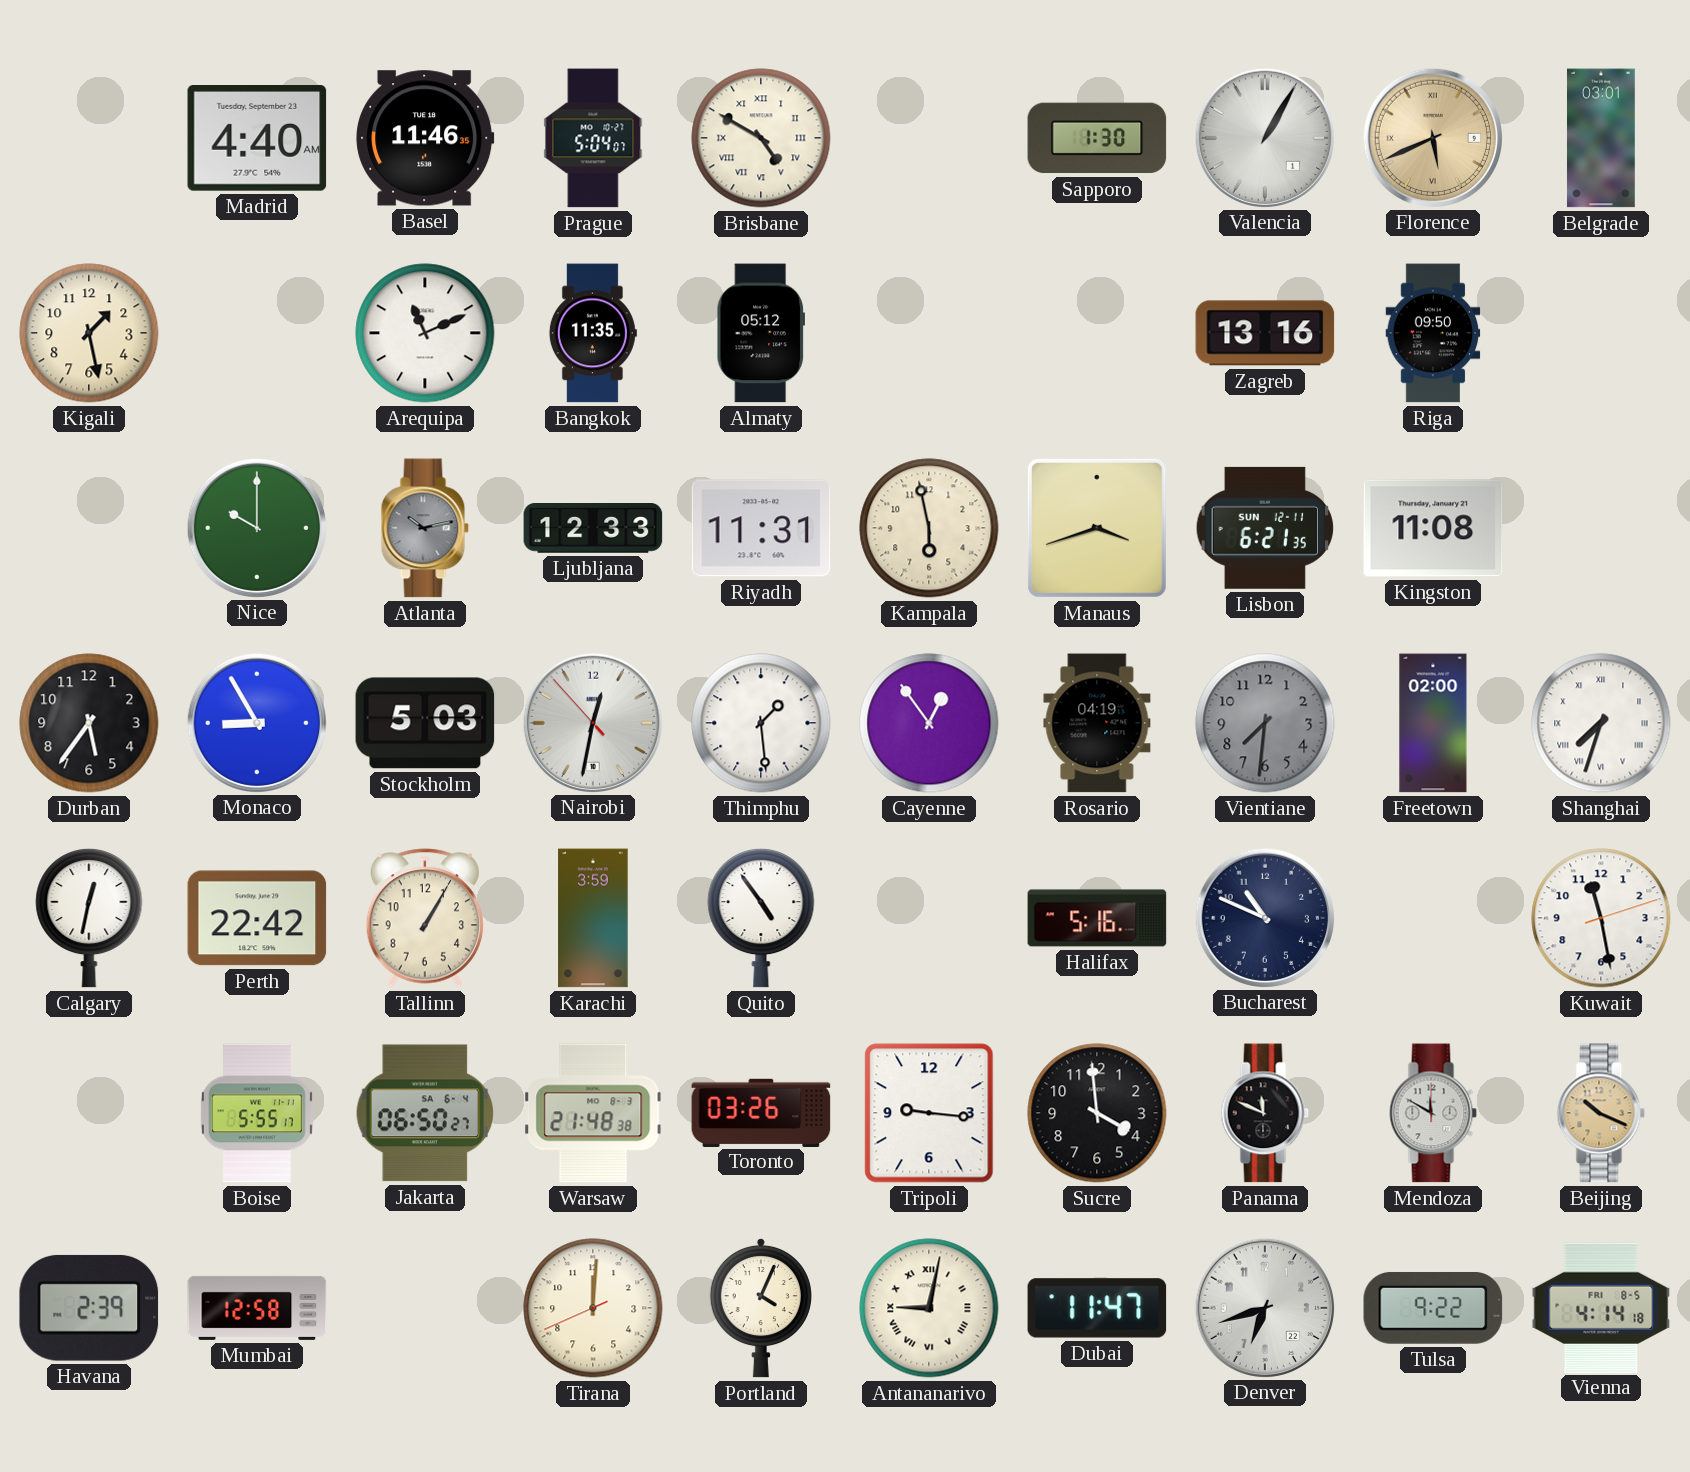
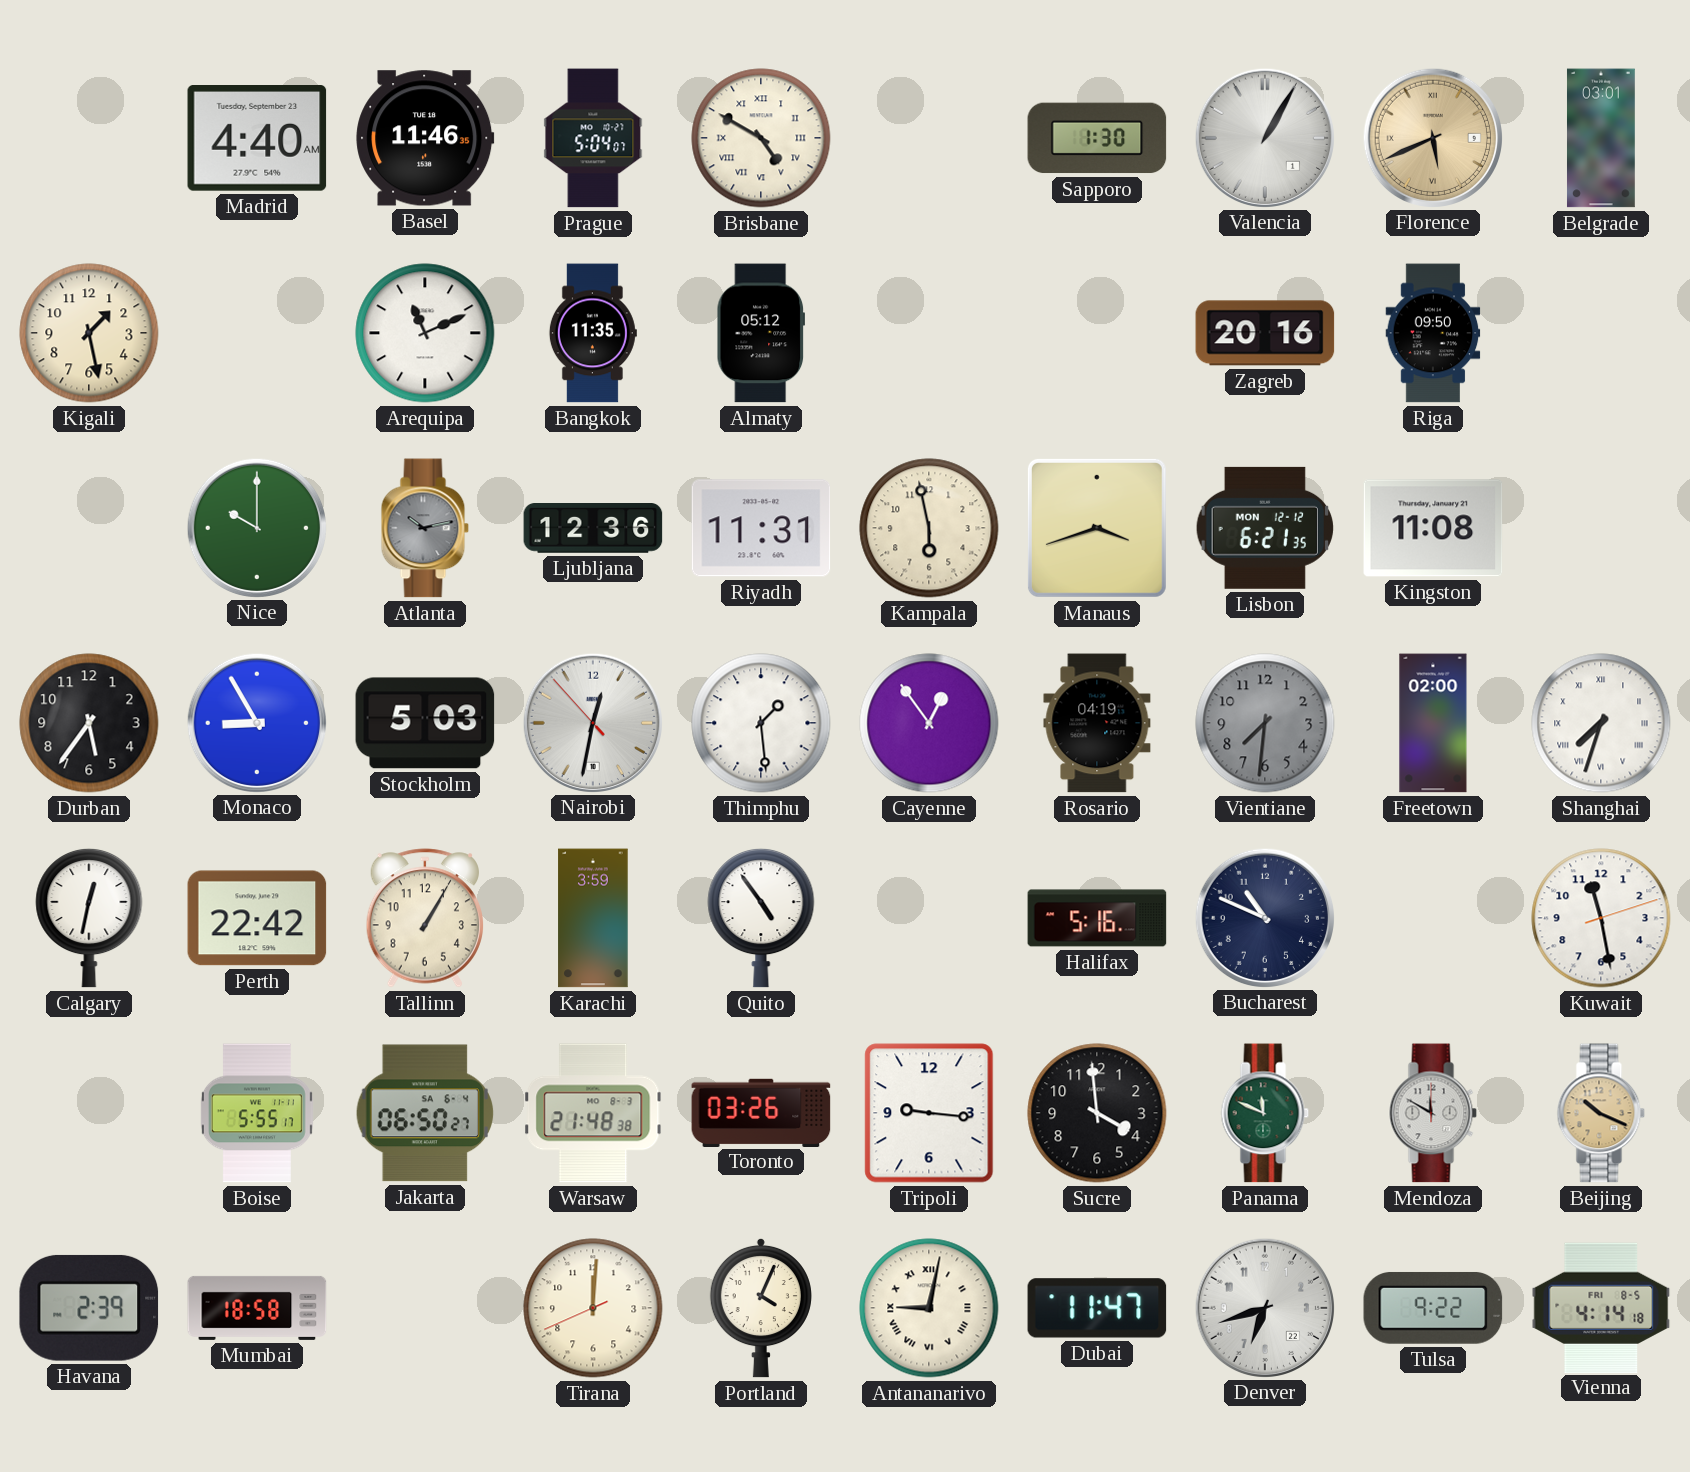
Zagreb: 13:16 -> 20:16
Ljubljana: 12:33 -> 12:36
Lisbon date: SUN 12-11 -> MON 12-12
Panama dial: black -> green
Mumbai: 12:58 -> 18:58
